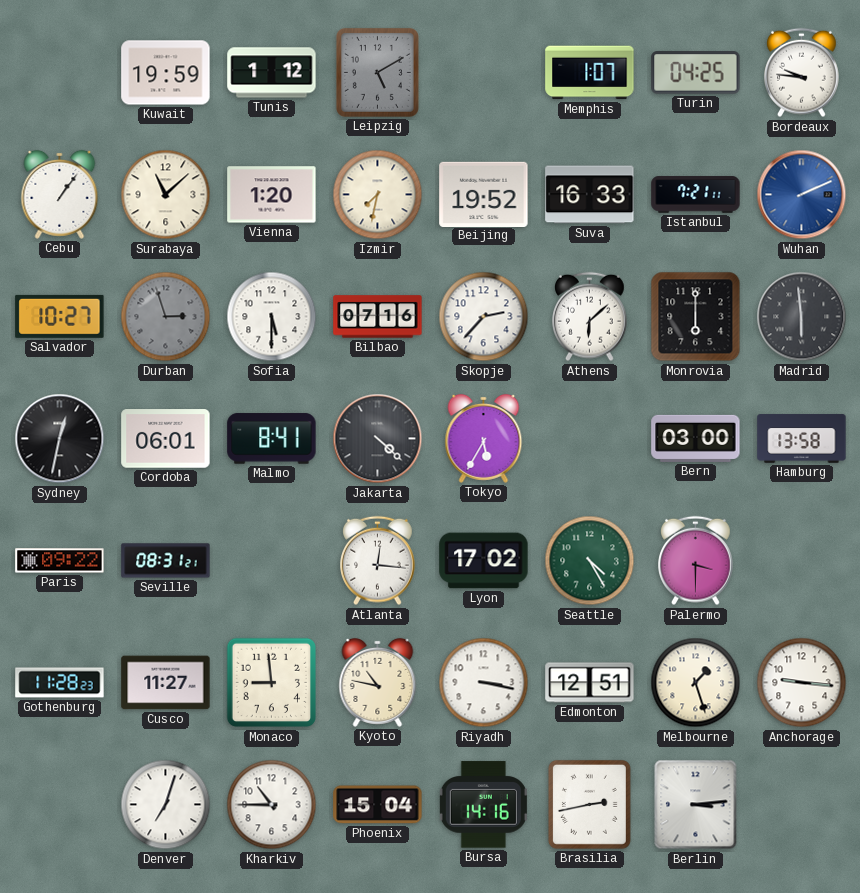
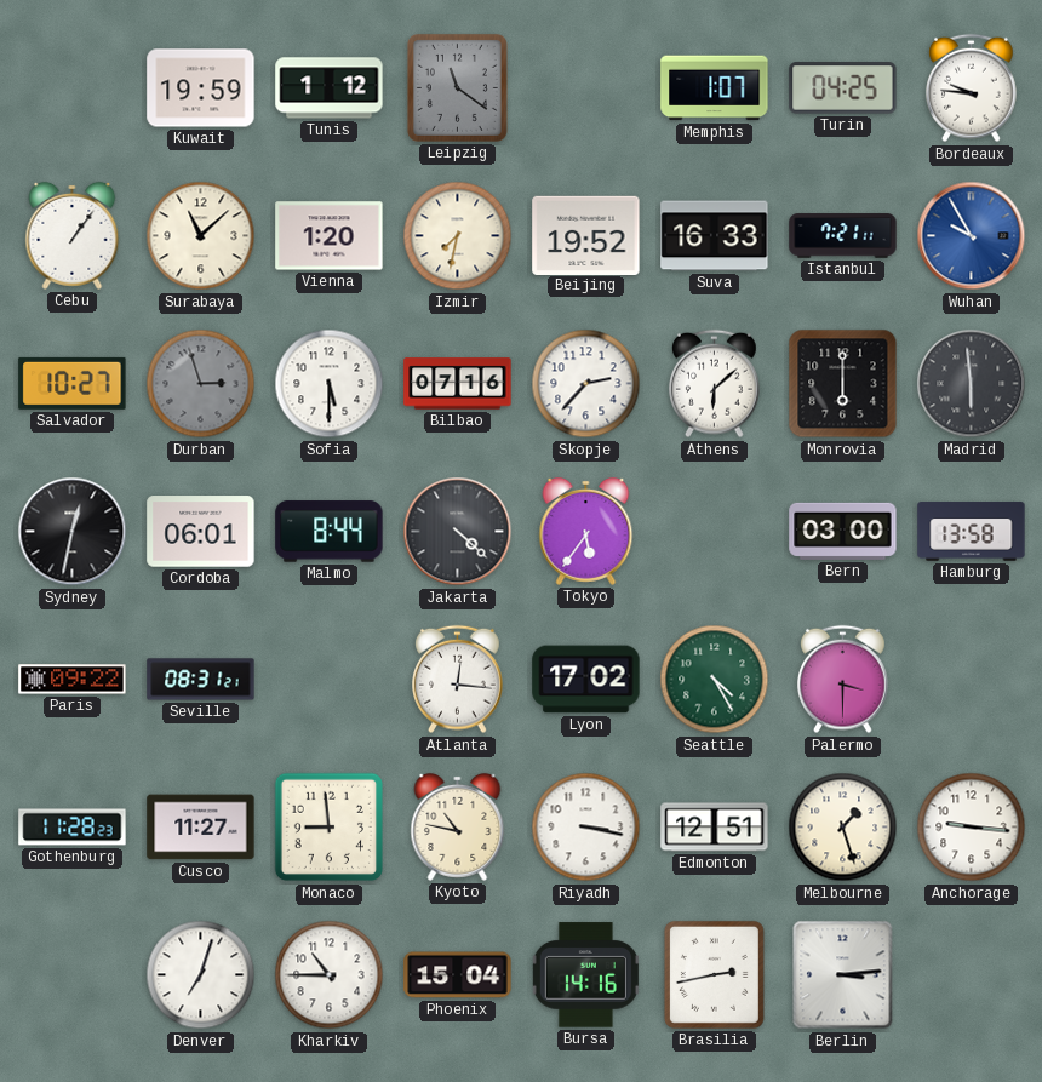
Leipzig: 5:10 -> 11:21
Wuhan: 2:11 -> 9:55
Malmo: 8:41 -> 8:44
Tokyo: 5:35 -> 5:36
